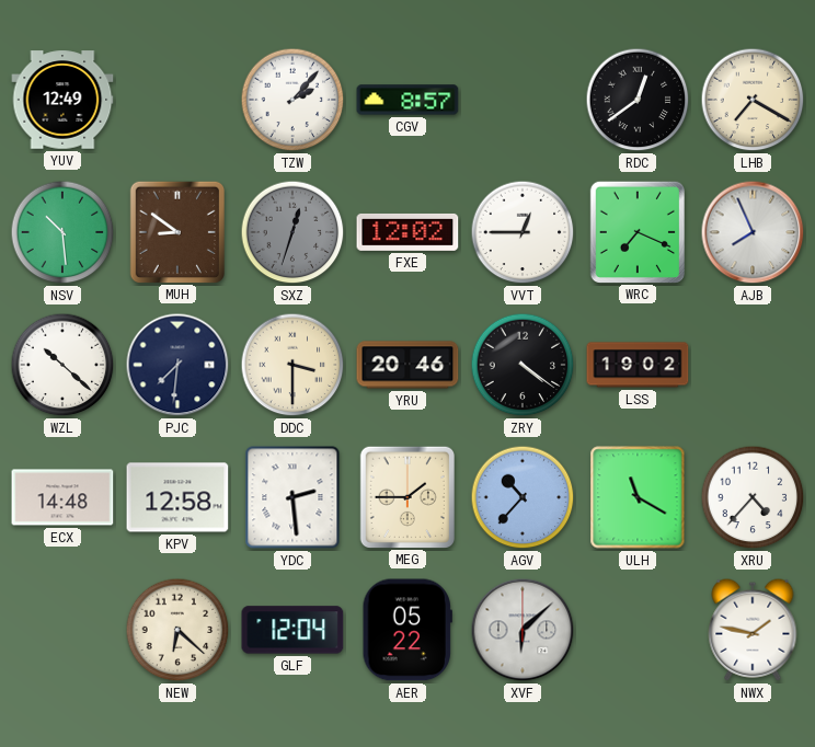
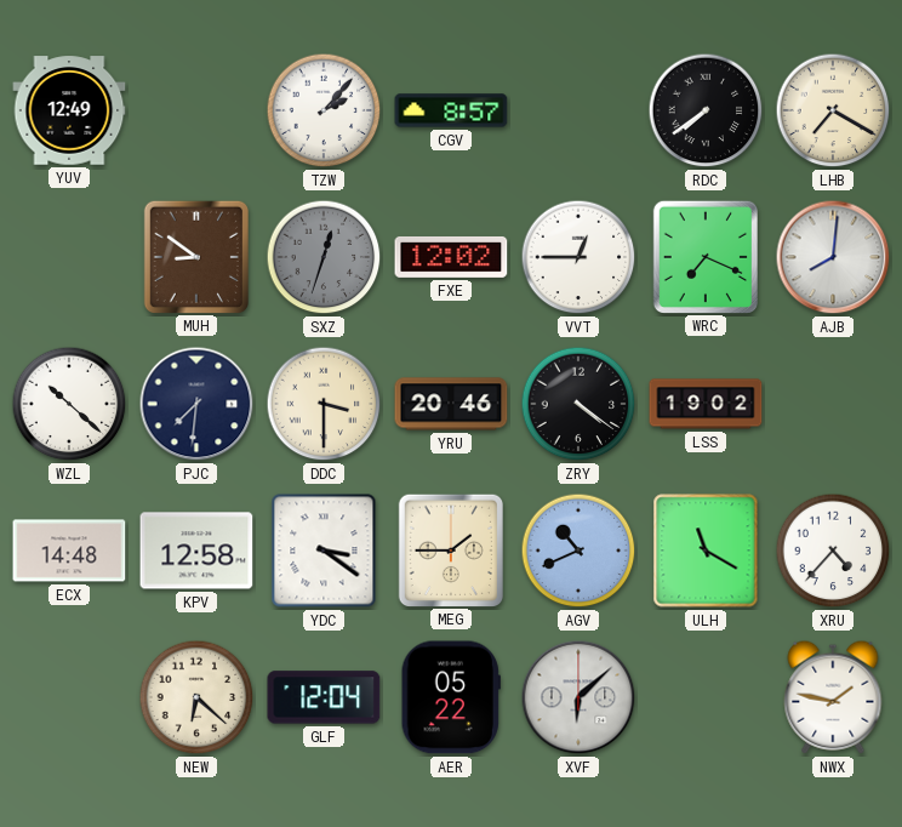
RDC: 12:39 -> 7:39
NSV: 10:29 -> none
AJB: 7:56 -> 8:01
YDC: 2:29 -> 3:21
AGV: 10:37 -> 10:41
